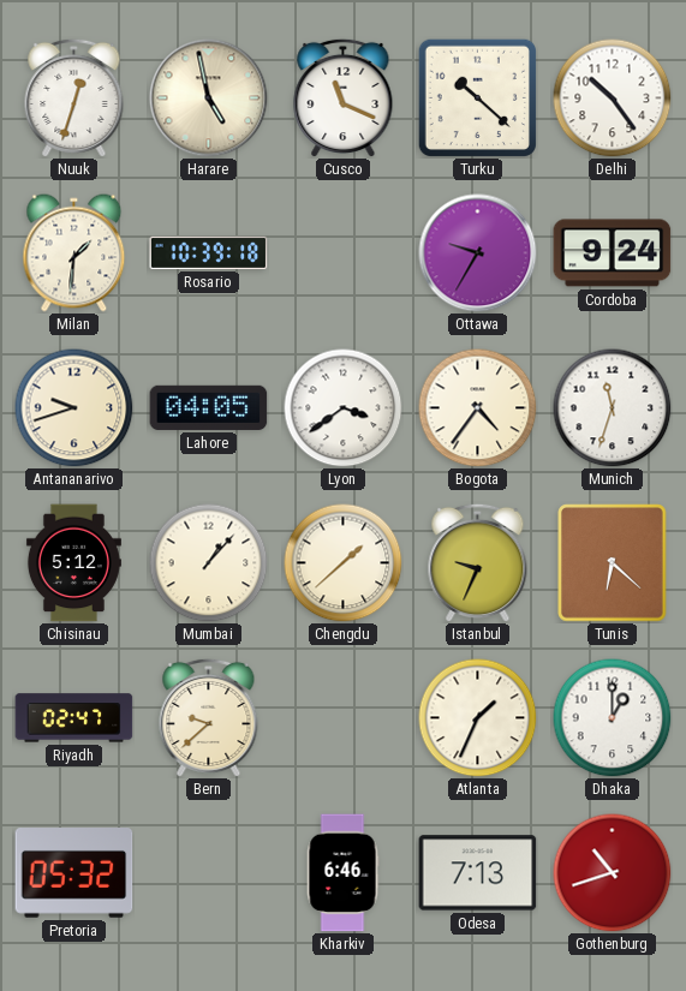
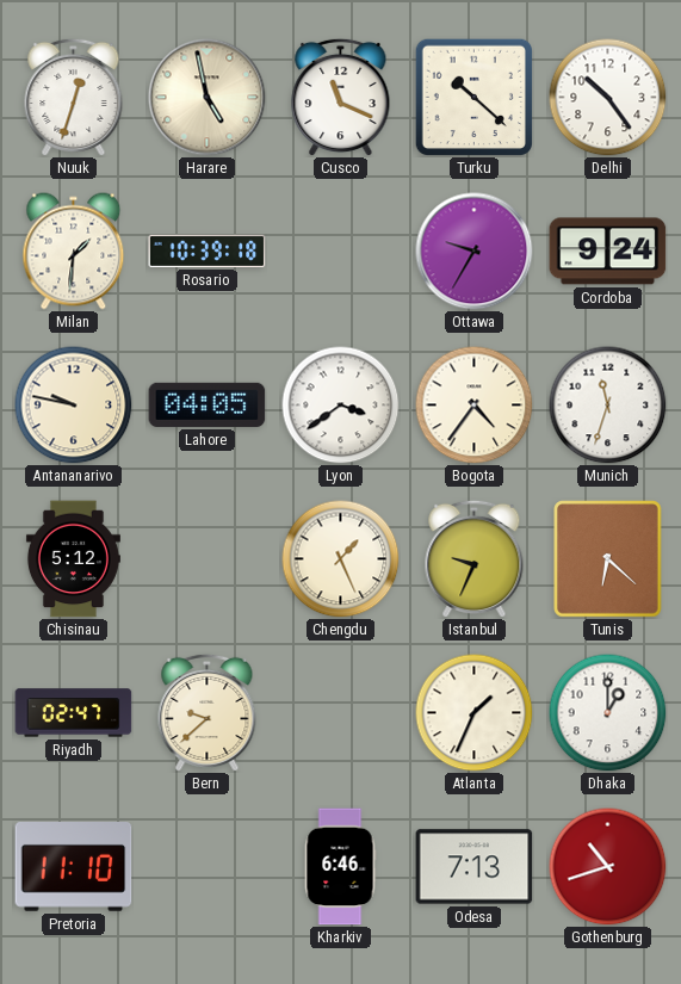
Antananarivo: 9:42 -> 9:47
Mumbai: 1:07 -> none
Chengdu: 1:38 -> 1:26
Pretoria: 05:32 -> 11:10
